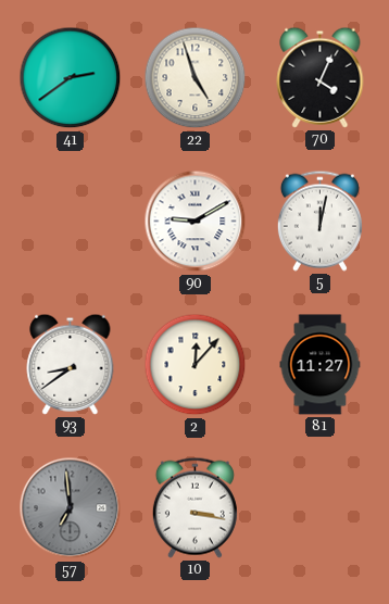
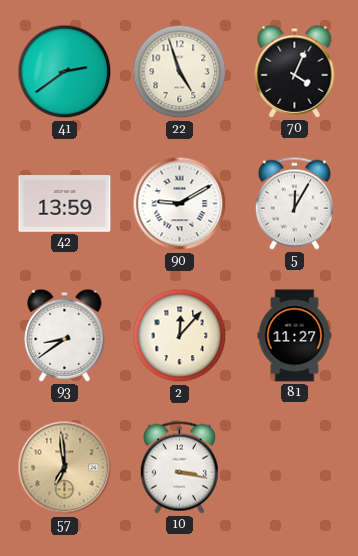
42: none -> 13:59
5: 12:02 -> 12:05
57 dial: grey -> champagne
